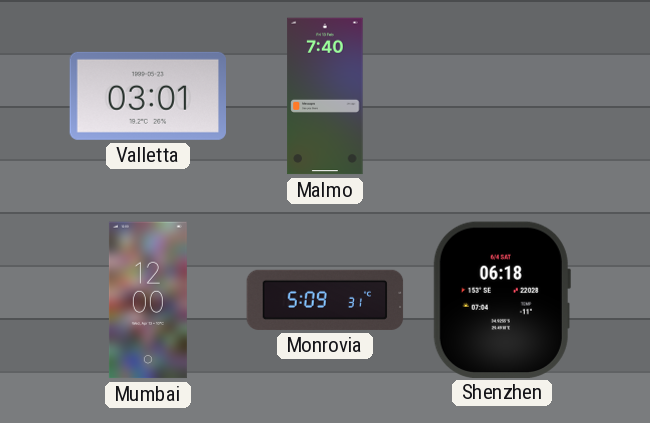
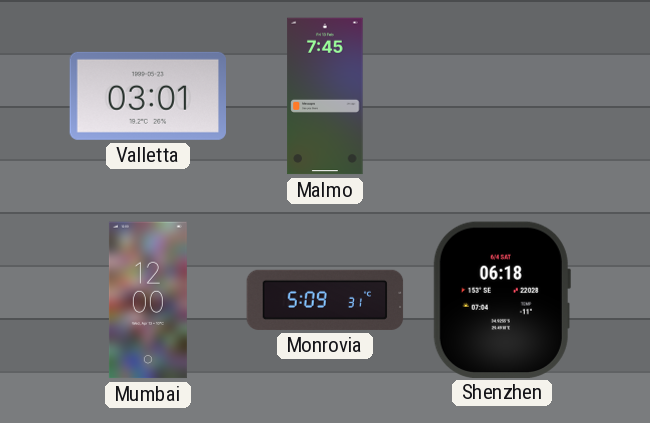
Malmo: 7:40 -> 7:45
